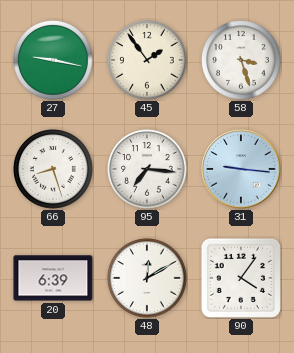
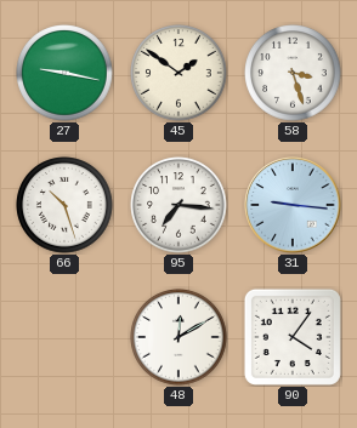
45: 1:54 -> 1:51
66: 8:27 -> 10:27
20: 6:39 -> none
